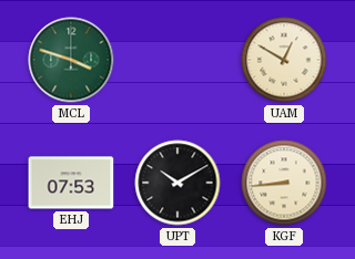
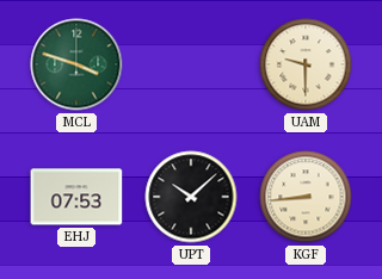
UAM: 12:50 -> 9:30
UPT: 10:10 -> 10:08
